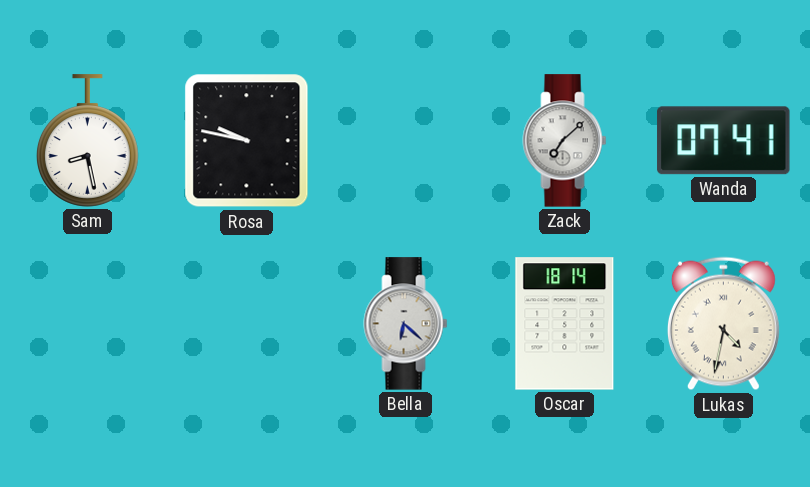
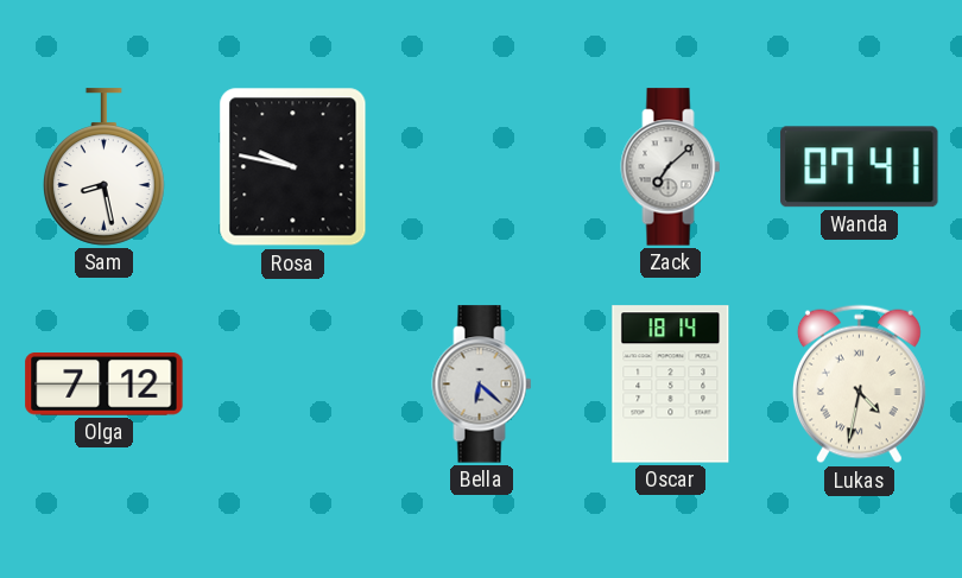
Olga: none -> 7:12
